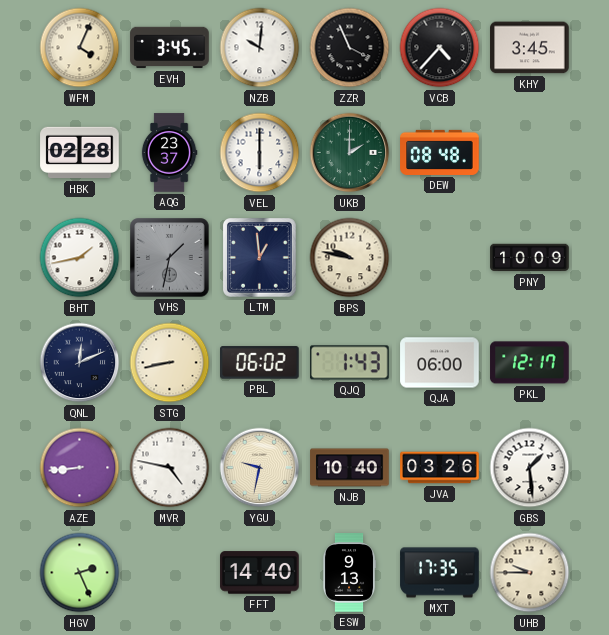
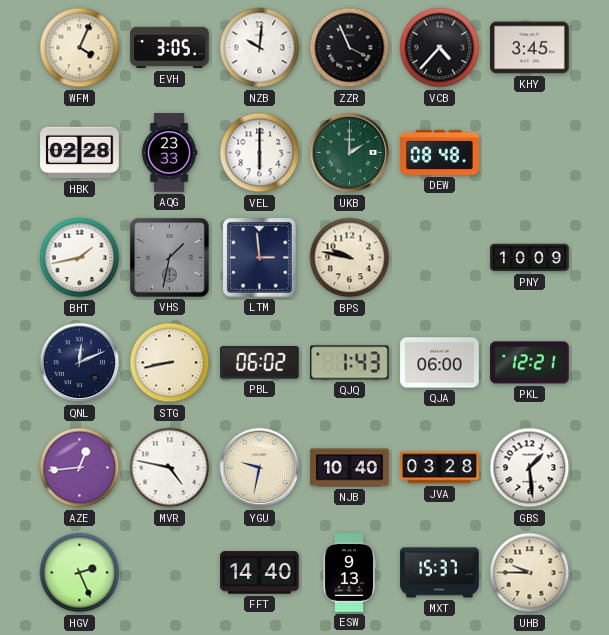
EVH: 3:45 -> 3:05
AQG: 23:37 -> 23:33
LTM: 12:59 -> 2:59
PKL: 12:17 -> 12:21
AZE: 8:44 -> 12:44
JVA: 03:26 -> 03:28
MXT: 17:35 -> 15:37
